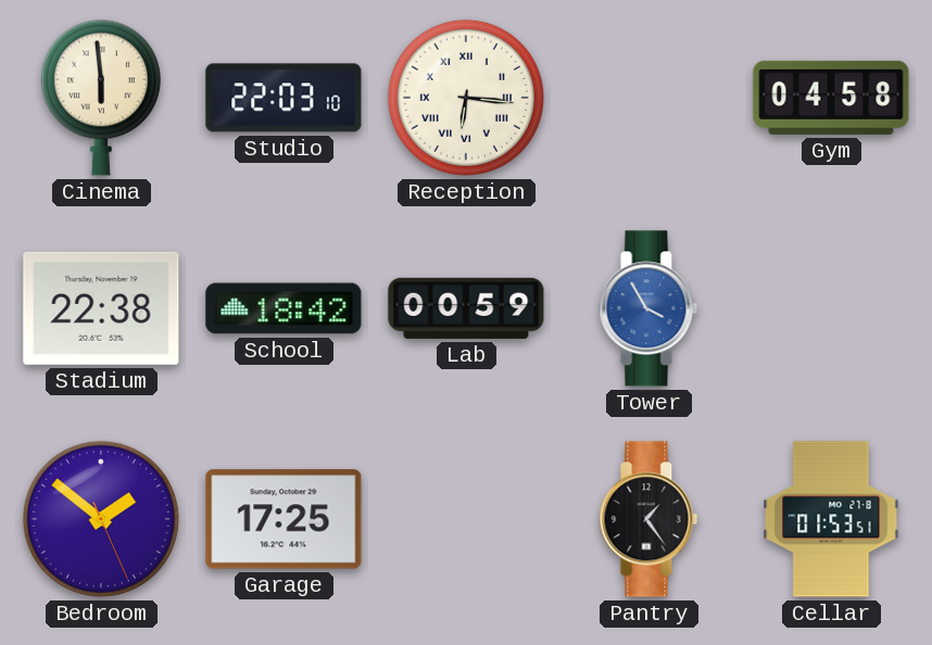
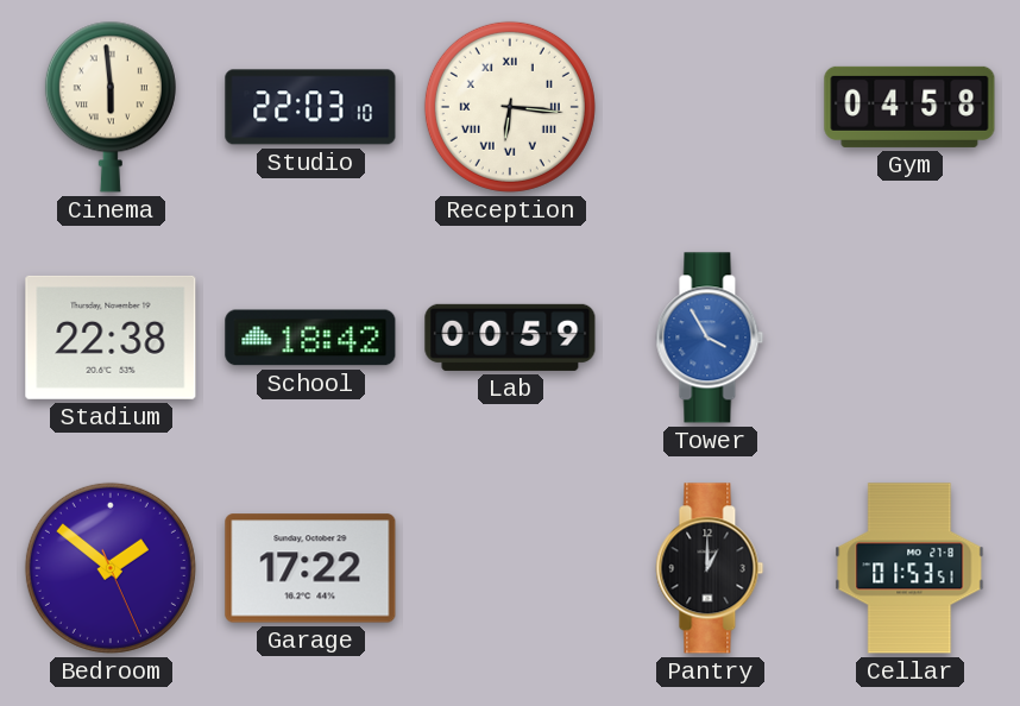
Garage: 17:25 -> 17:22
Pantry: 1:24 -> 1:00
